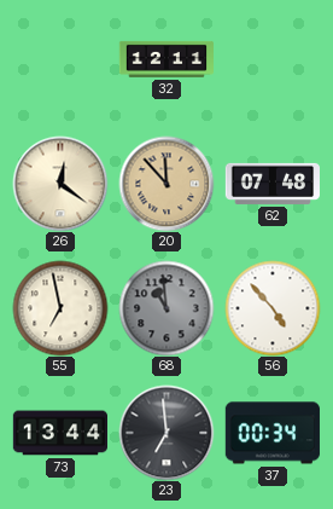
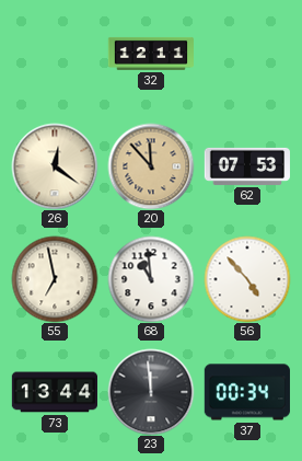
62: 07:48 -> 07:53
68 dial: grey -> white
23: 6:59 -> 11:59
